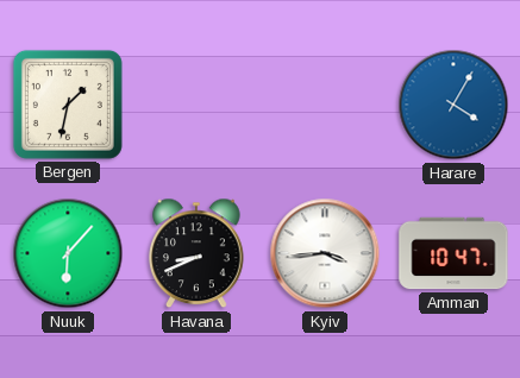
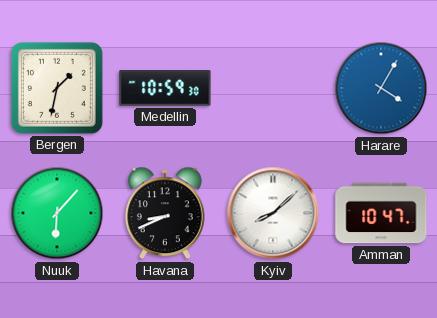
Medellin: none -> 10:59
Kyiv: 3:44 -> 8:08
